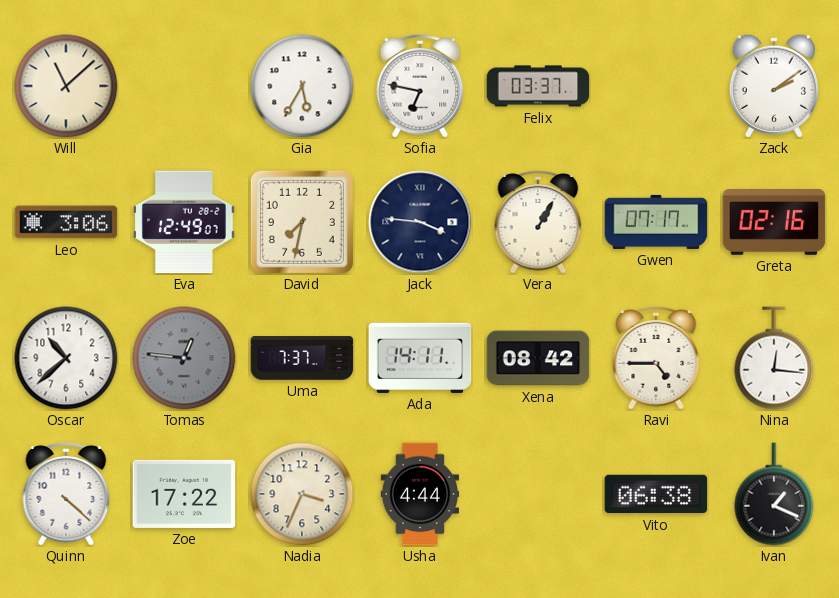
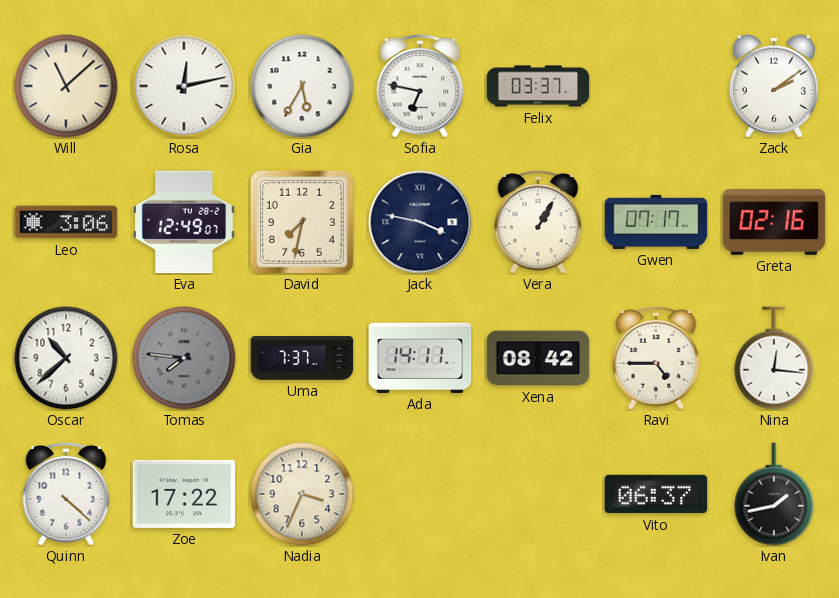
Rosa: none -> 12:13
Jack: 3:46 -> 3:47
Tomas: 12:46 -> 7:46
Usha: 4:44 -> none
Vito: 06:38 -> 06:37
Ivan: 1:19 -> 1:43
